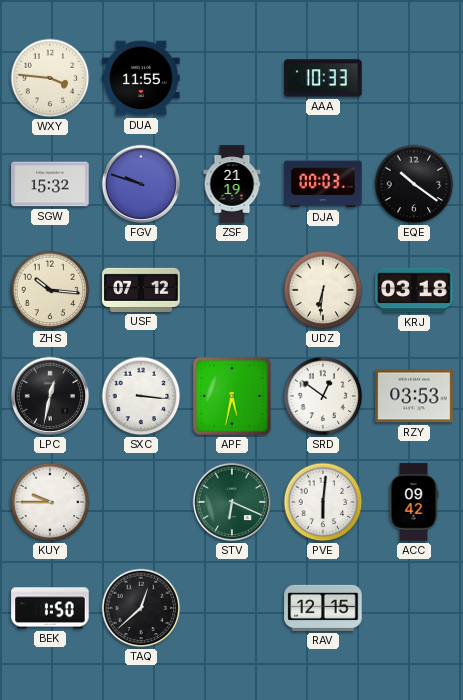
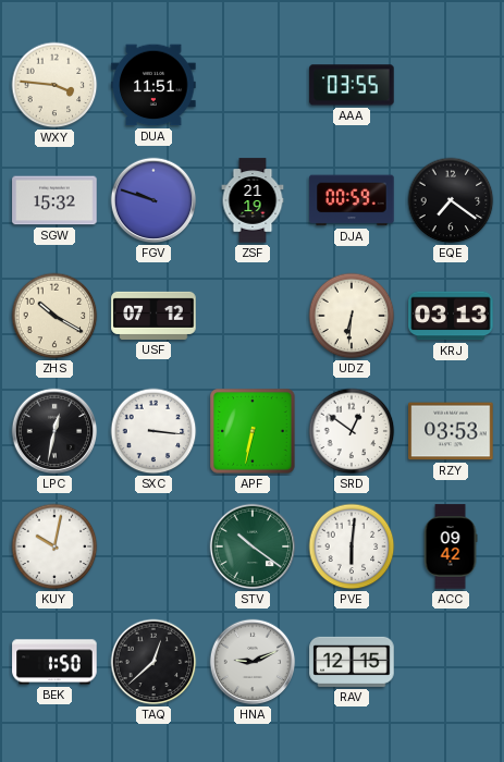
DUA: 11:55 -> 11:51
AAA: 10:33 -> 03:55
DJA: 00:03 -> 00:59
EQE: 10:21 -> 7:21
ZHS: 10:16 -> 10:20
KRJ: 03:18 -> 03:13
APF: 5:32 -> 6:32
KUY: 9:45 -> 10:02
STV: 6:19 -> 10:21
HNA: none -> 9:11
